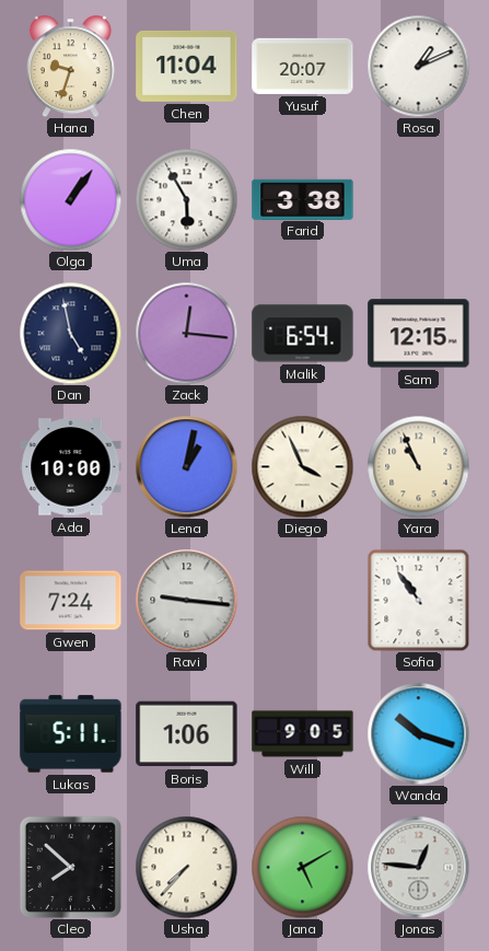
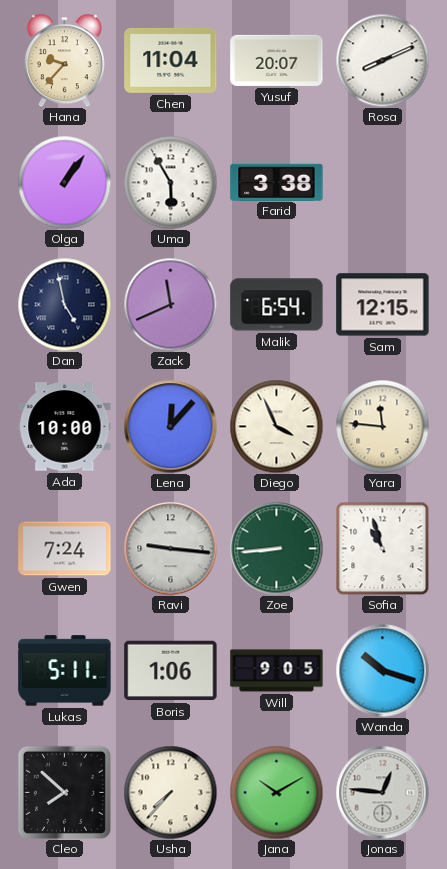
Hana: 9:33 -> 9:37
Rosa: 1:11 -> 8:11
Zack: 12:16 -> 11:41
Lena: 1:02 -> 12:07
Yara: 10:56 -> 11:46
Zoe: none -> 8:44
Sofia: 10:54 -> 10:57
Jana: 5:10 -> 10:10
